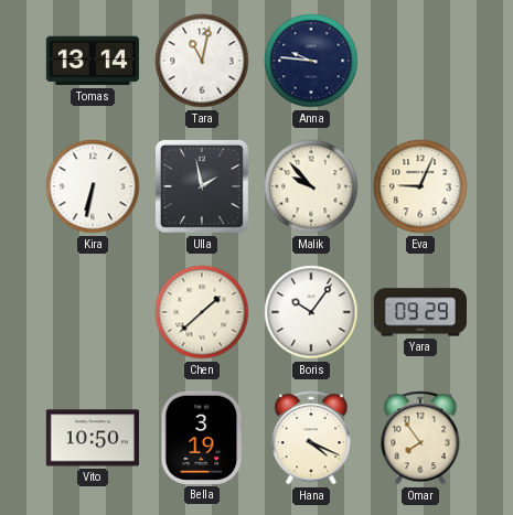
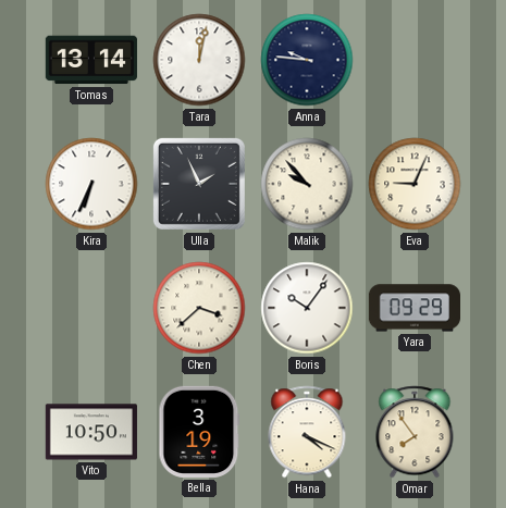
Tara: 11:02 -> 12:02
Kira: 6:32 -> 6:34
Ulla: 1:58 -> 1:56
Chen: 1:38 -> 3:38
